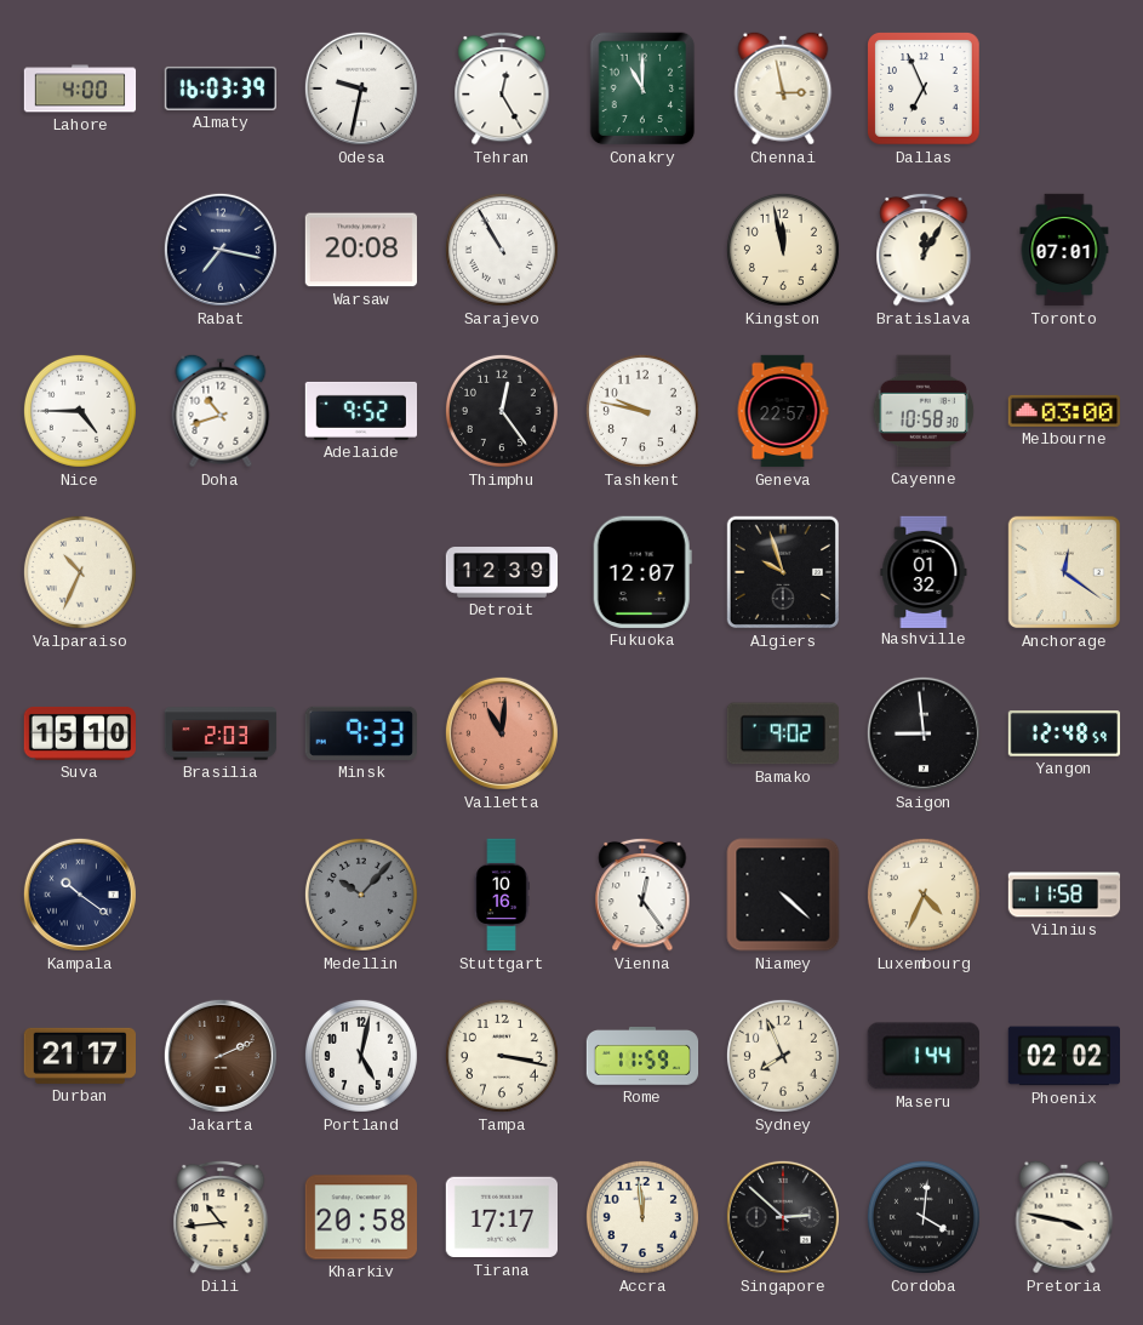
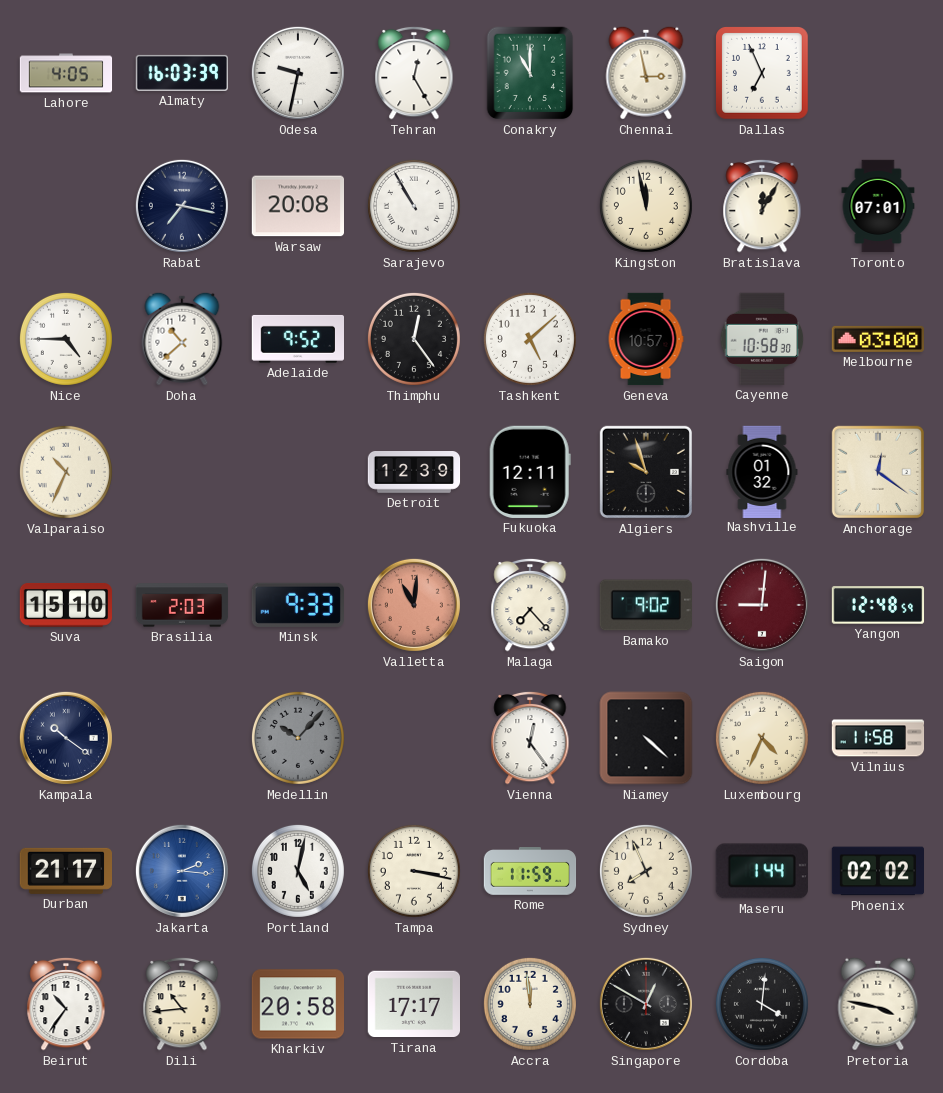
Lahore: 4:00 -> 4:05
Doha: 10:42 -> 10:38
Tashkent: 9:47 -> 5:08
Geneva: 22:57 -> 10:57
Fukuoka: 12:07 -> 12:11
Malaga: none -> 7:23
Saigon: 8:59 -> 9:01
Saigon dial: black -> burgundy
Stuttgart: 10:16 -> none
Jakarta: 2:11 -> 2:16
Jakarta dial: brown -> blue
Beirut: none -> 10:36
Singapore: 2:52 -> 12:50
